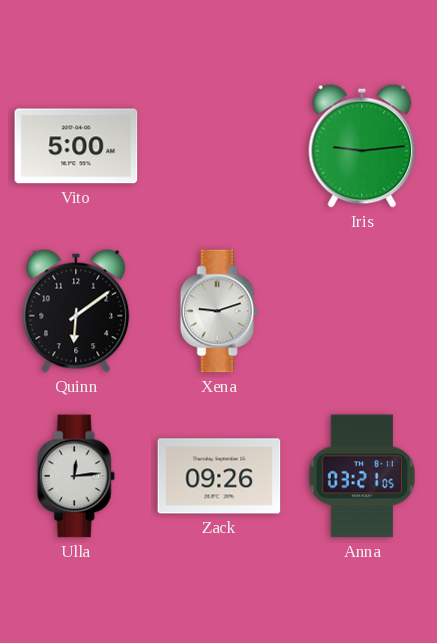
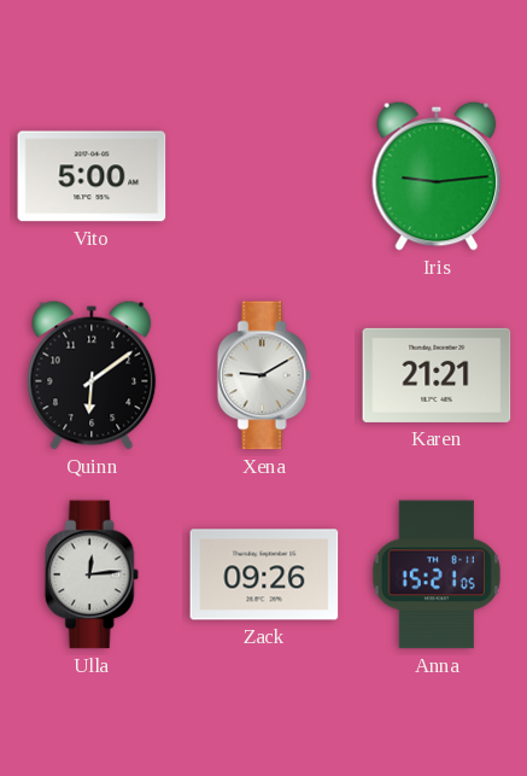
Xena: 9:12 -> 9:10
Karen: none -> 21:21
Anna: 03:21 -> 15:21
